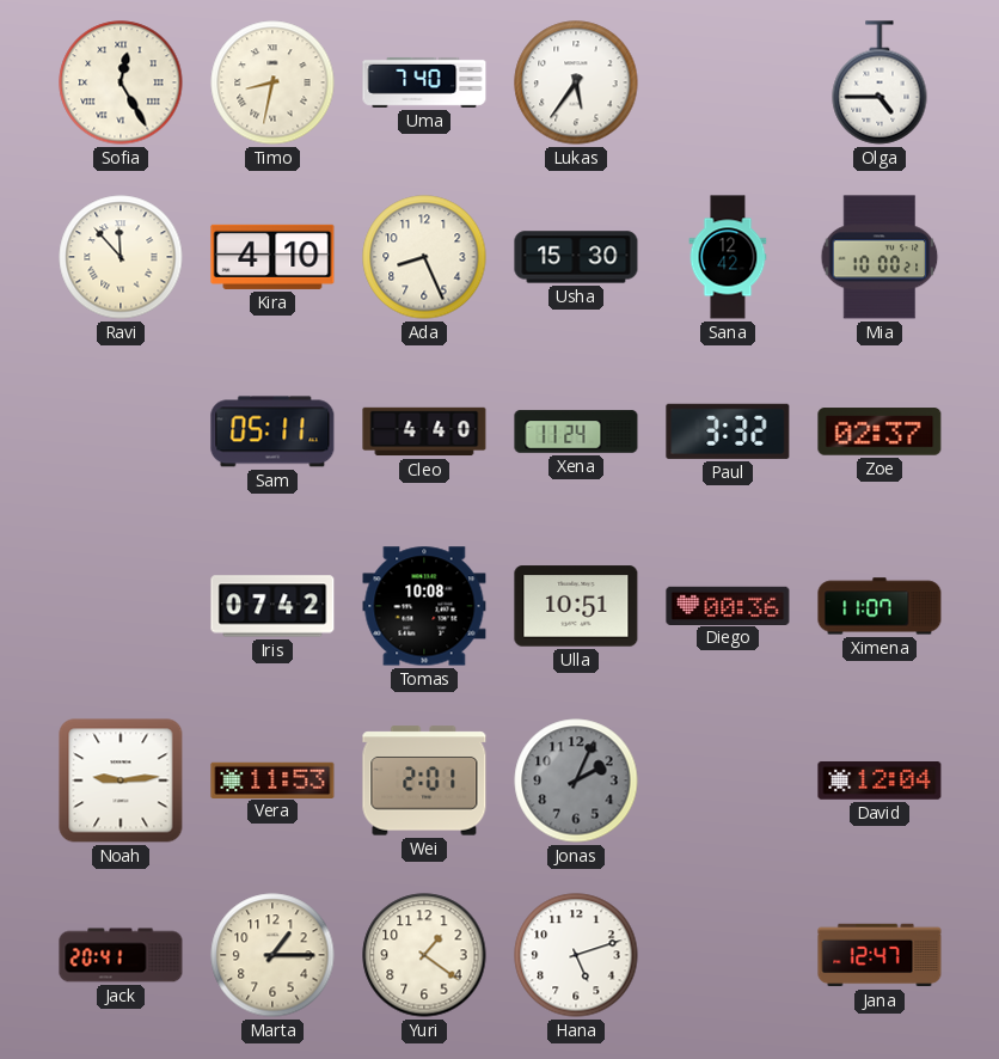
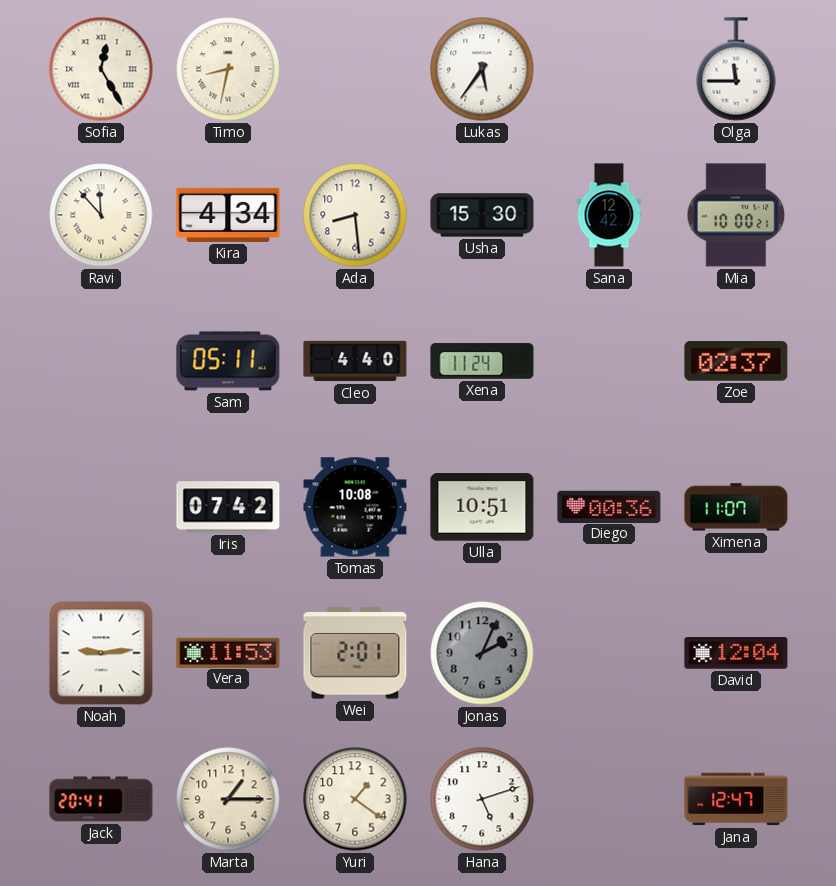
Uma: 7:40 -> none
Olga: 4:45 -> 11:45
Kira: 4:10 -> 4:34
Ada: 8:26 -> 8:29
Paul: 3:32 -> none
